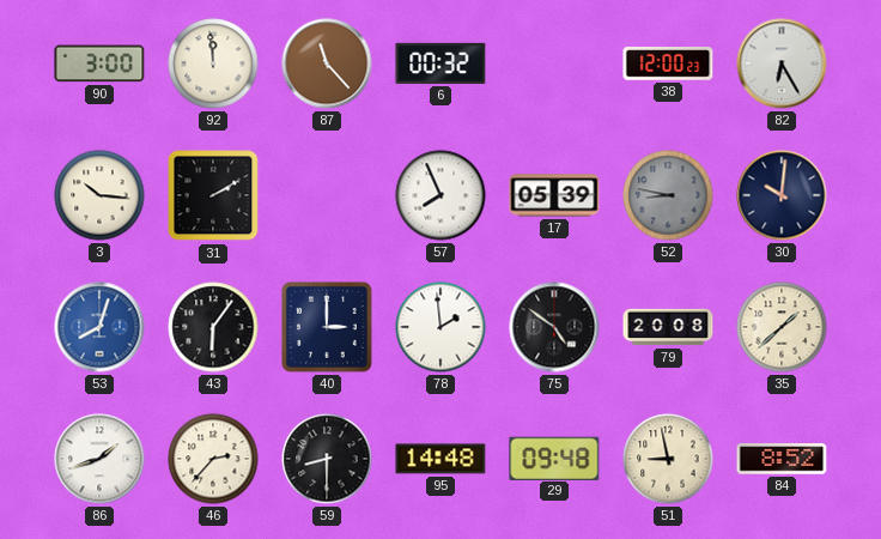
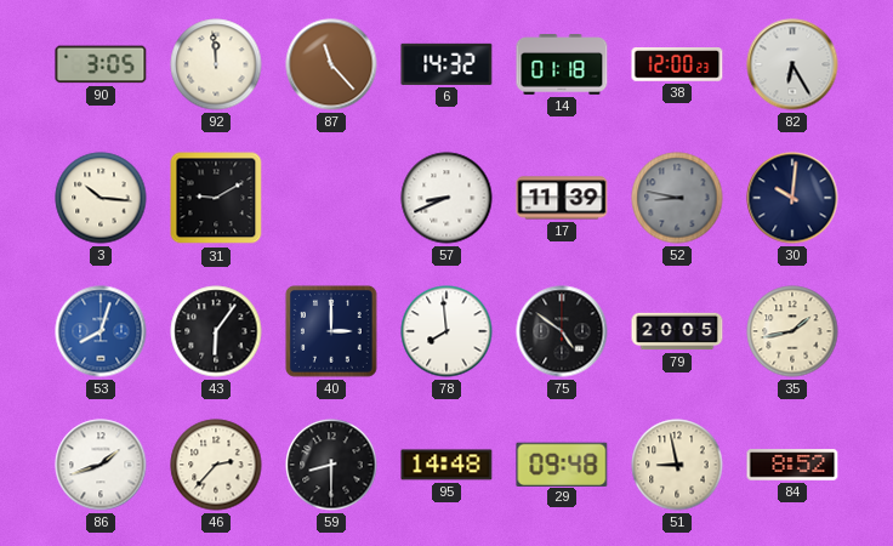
90: 3:00 -> 3:05
6: 00:32 -> 14:32
14: none -> 01:18
31: 2:10 -> 9:10
57: 7:56 -> 8:41
17: 05:39 -> 11:39
78: 1:59 -> 7:59
79: 20:08 -> 20:05
35: 1:38 -> 1:43
